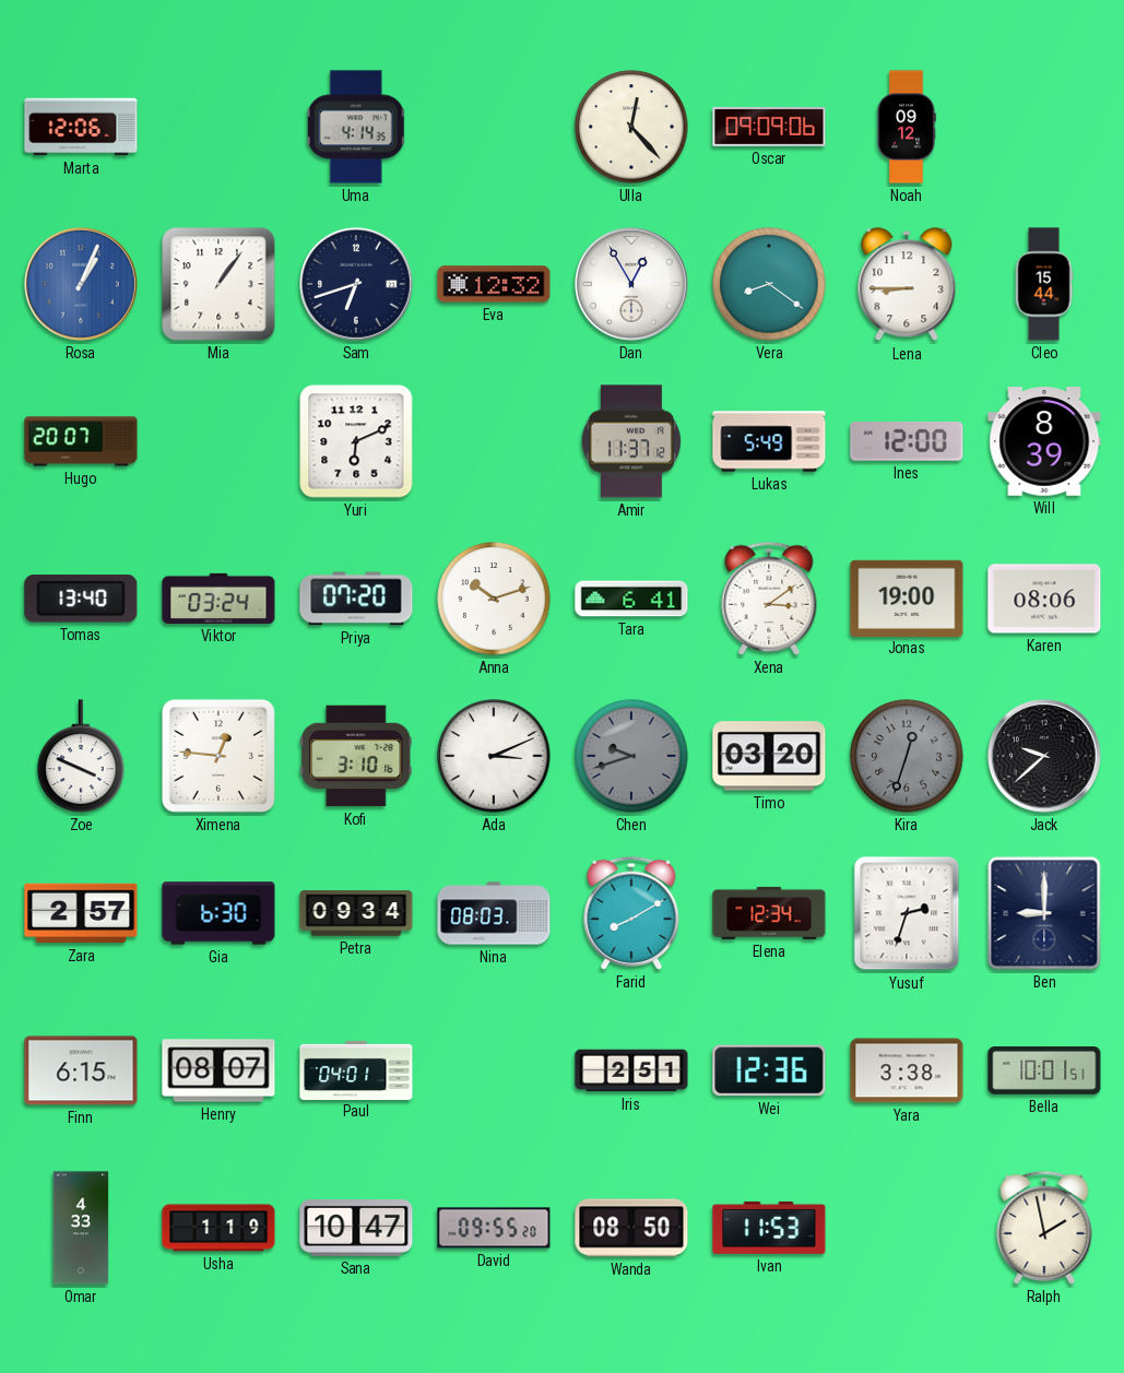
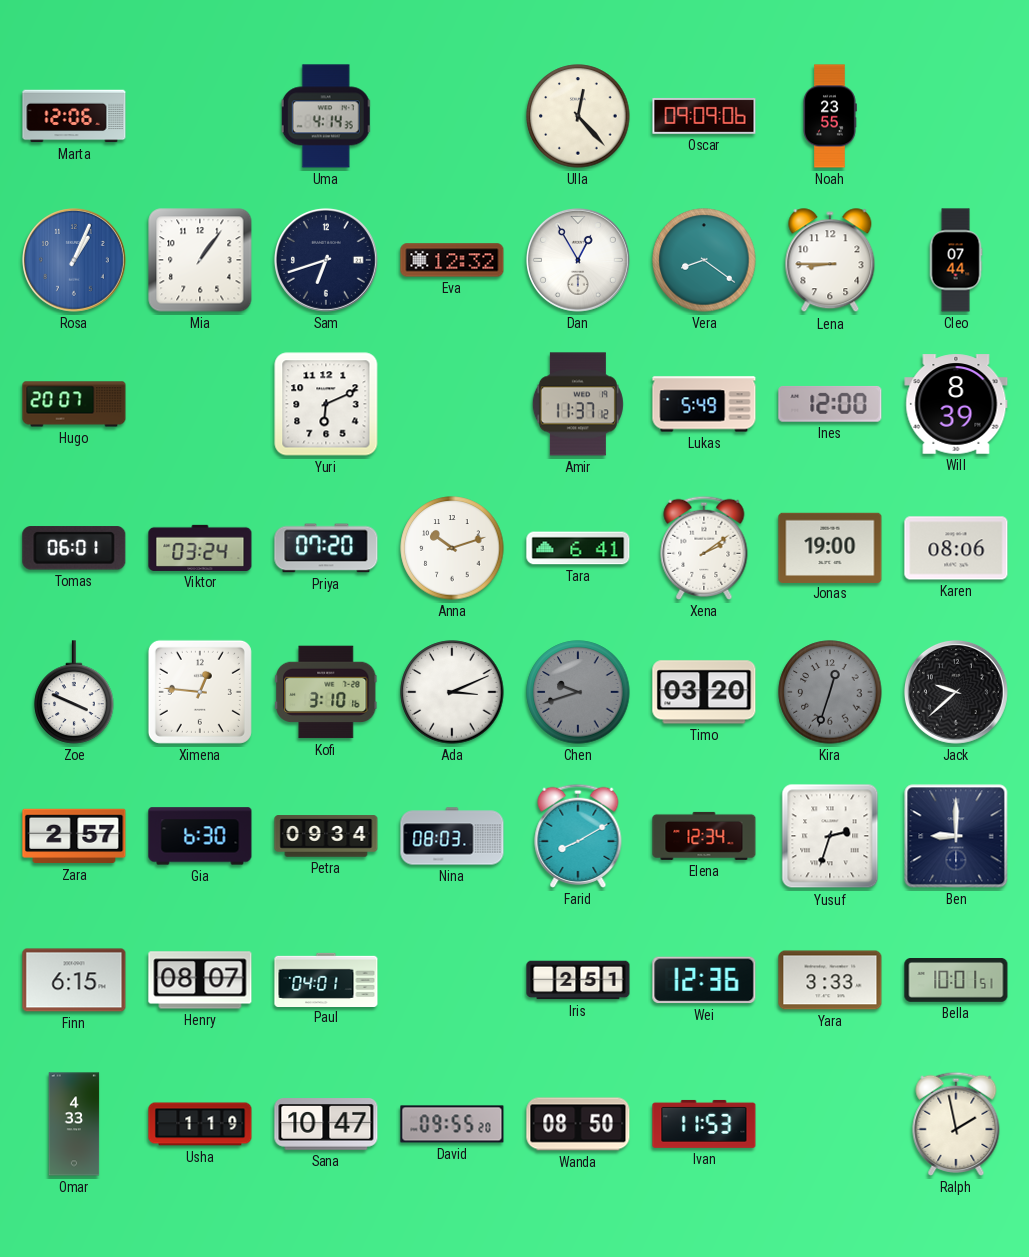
Noah: 09:12 -> 23:55
Cleo: 15:44 -> 07:44
Tomas: 13:40 -> 06:01
Xena: 3:09 -> 2:09
Yara: 3:38 -> 3:33
